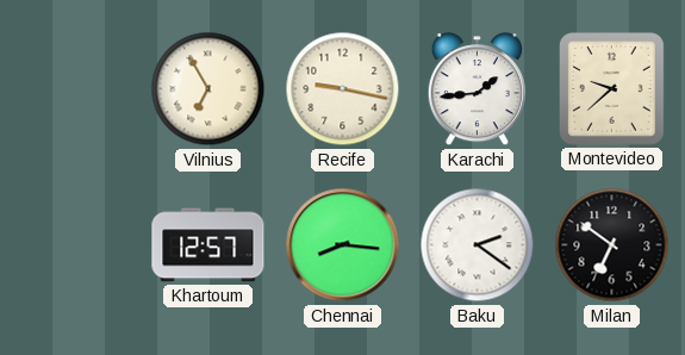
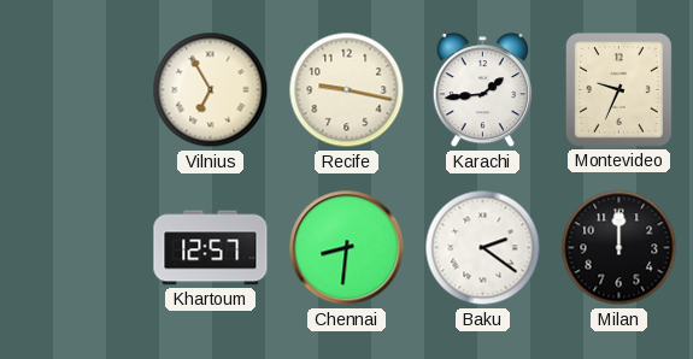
Montevideo: 9:38 -> 9:34
Chennai: 8:16 -> 8:31
Milan: 6:51 -> 12:00
